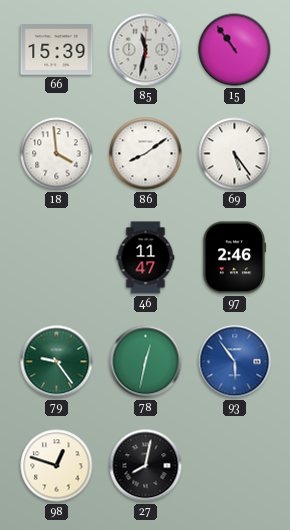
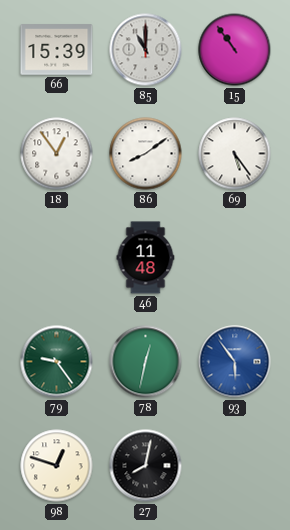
85: 11:32 -> 11:00
18: 3:59 -> 12:54
46: 11:47 -> 11:48
97: 2:46 -> none
